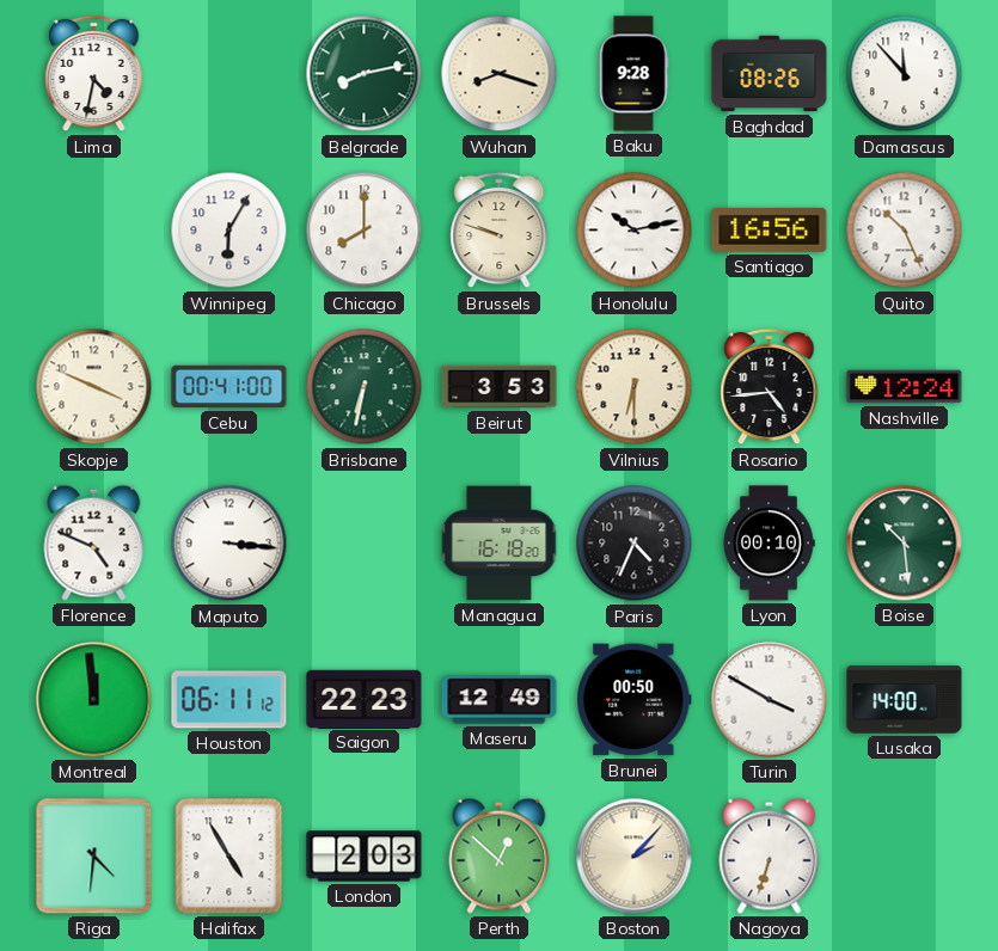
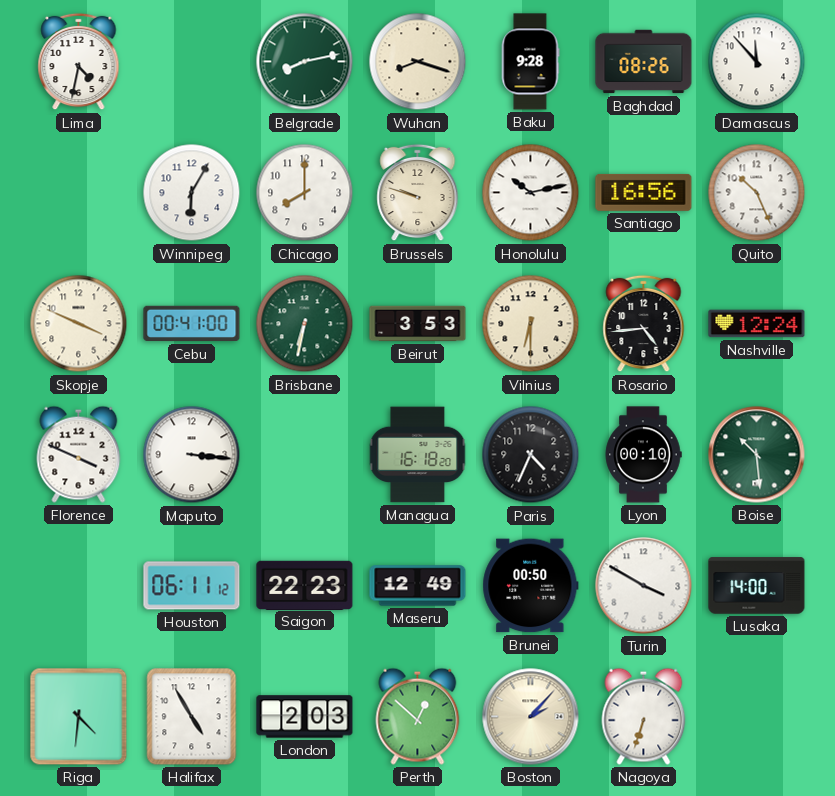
Florence: 4:49 -> 3:49
Montreal: 11:59 -> none
